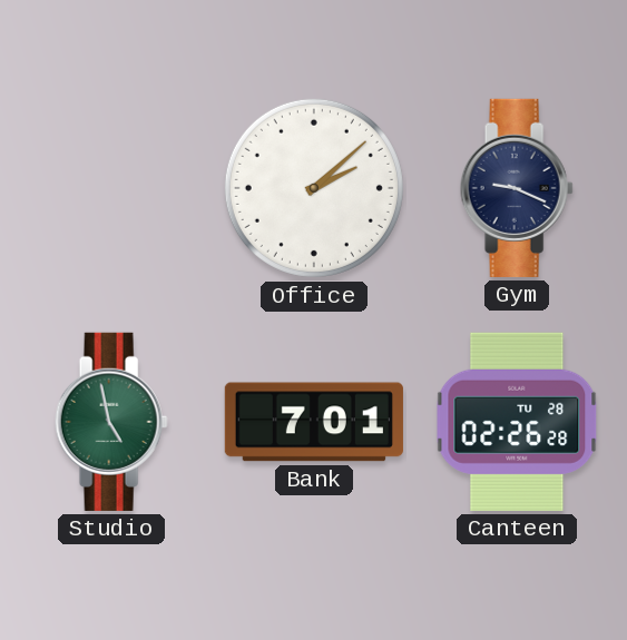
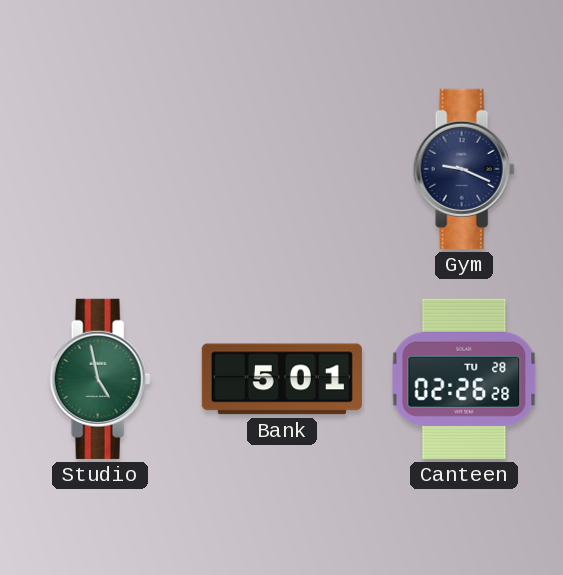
Office: 2:08 -> none
Bank: 7:01 -> 5:01
